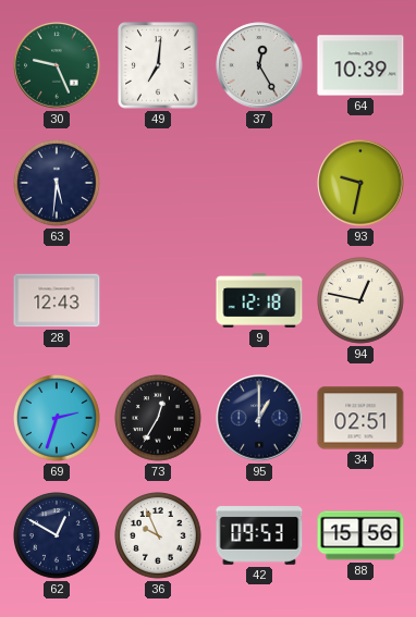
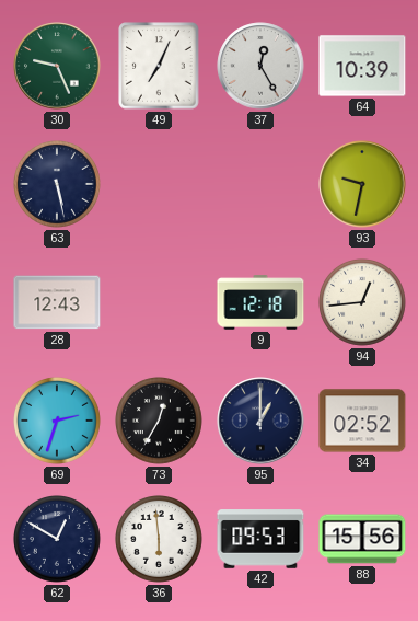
49: 7:01 -> 7:04
63: 5:31 -> 5:28
94: 12:47 -> 12:44
34: 02:51 -> 02:52
36: 9:56 -> 5:59
